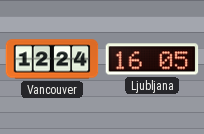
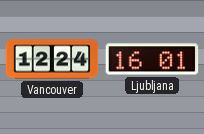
Ljubljana: 16:05 -> 16:01
